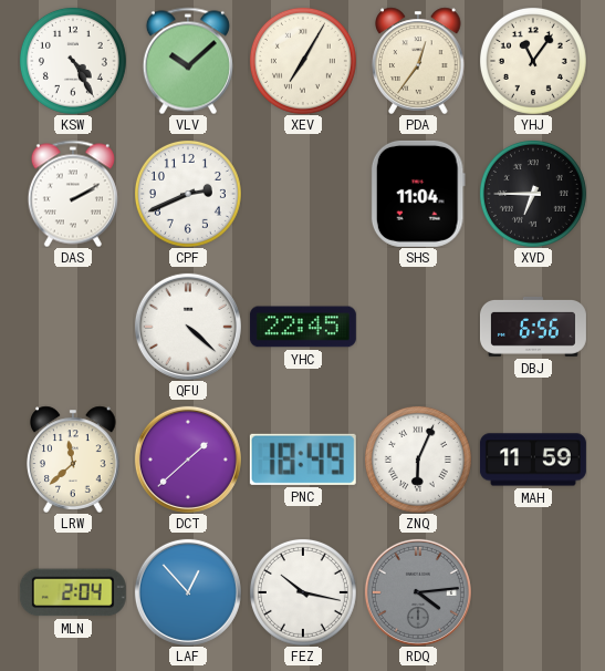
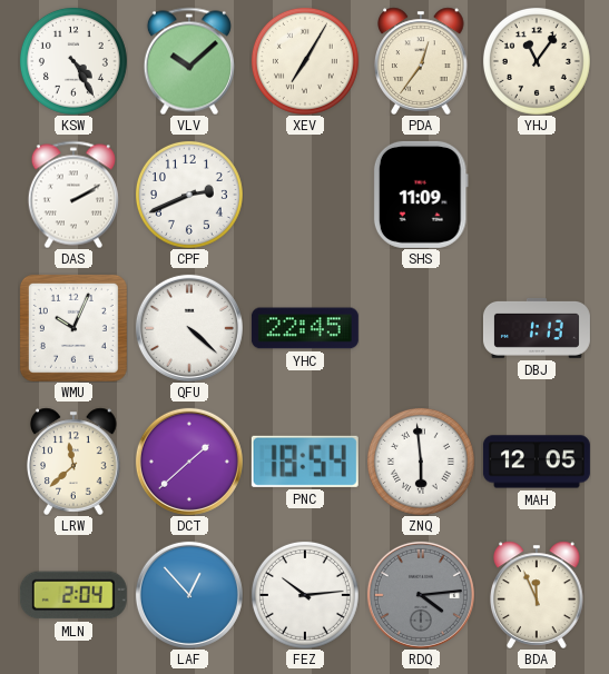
SHS: 11:04 -> 11:09
XVD: 6:45 -> none
WMU: none -> 10:04
DBJ: 6:56 -> 1:13
PNC: 18:49 -> 18:54
ZNQ: 6:04 -> 5:59
MAH: 11:59 -> 12:05
FEZ: 10:17 -> 10:14
BDA: none -> 11:56
